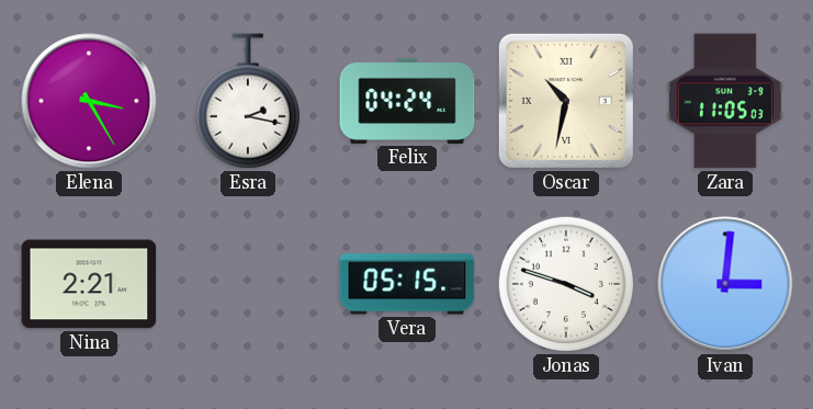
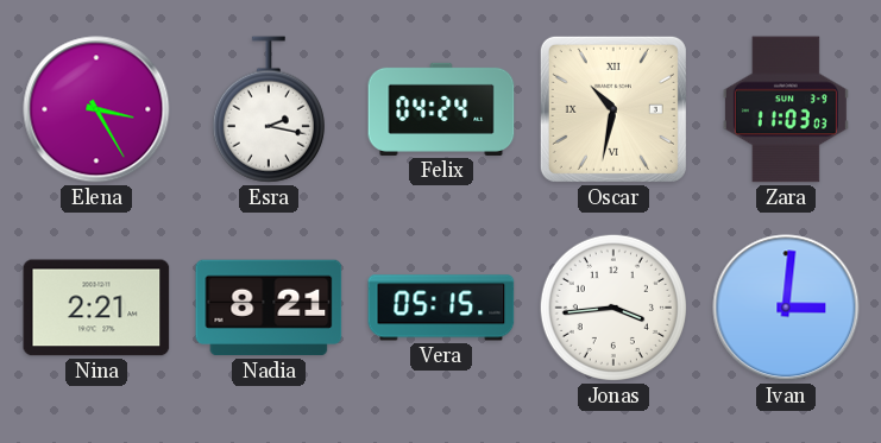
Zara: 11:05 -> 11:03
Nadia: none -> 8:21
Jonas: 3:48 -> 3:44
